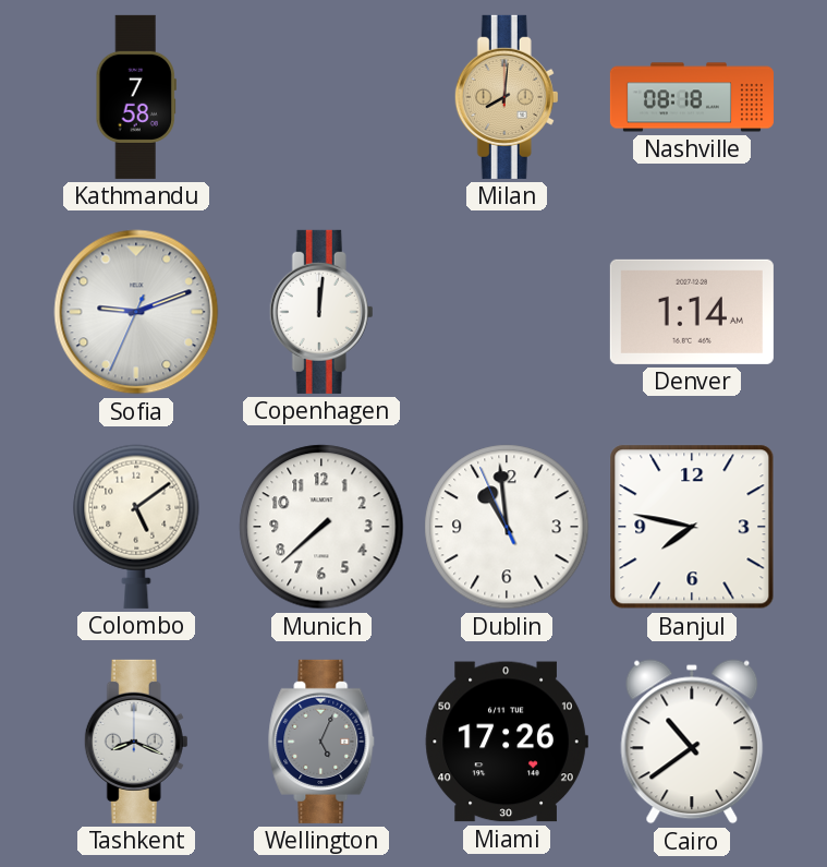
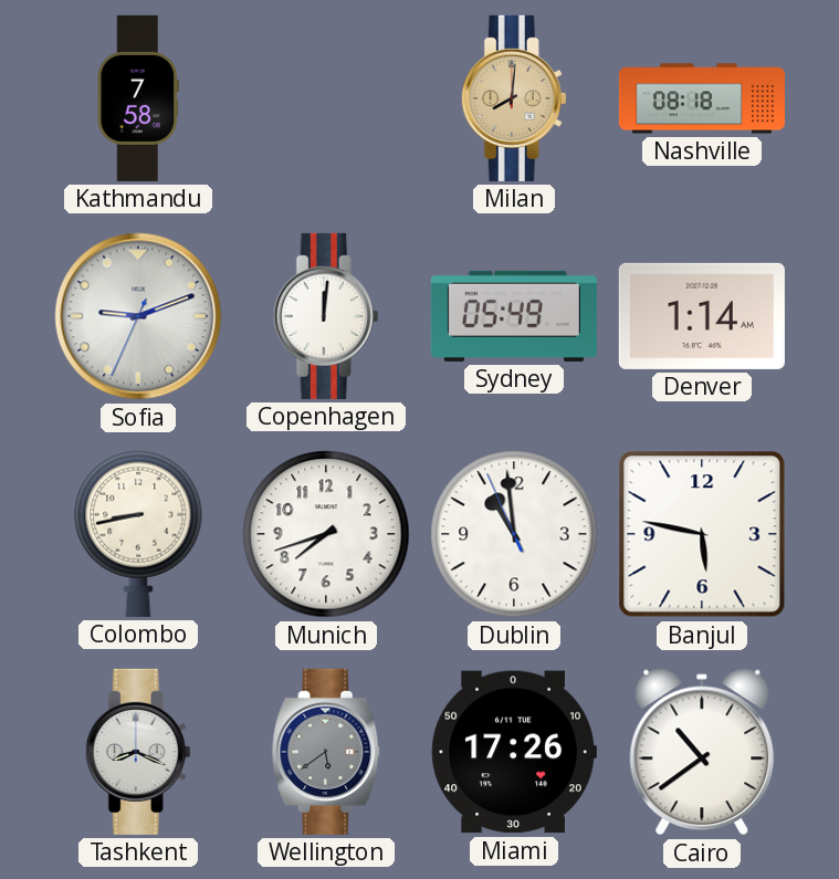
Sydney: none -> 05:49
Colombo: 5:09 -> 8:43
Munich: 7:38 -> 7:42
Banjul: 7:47 -> 5:47
Wellington: 5:04 -> 5:39
